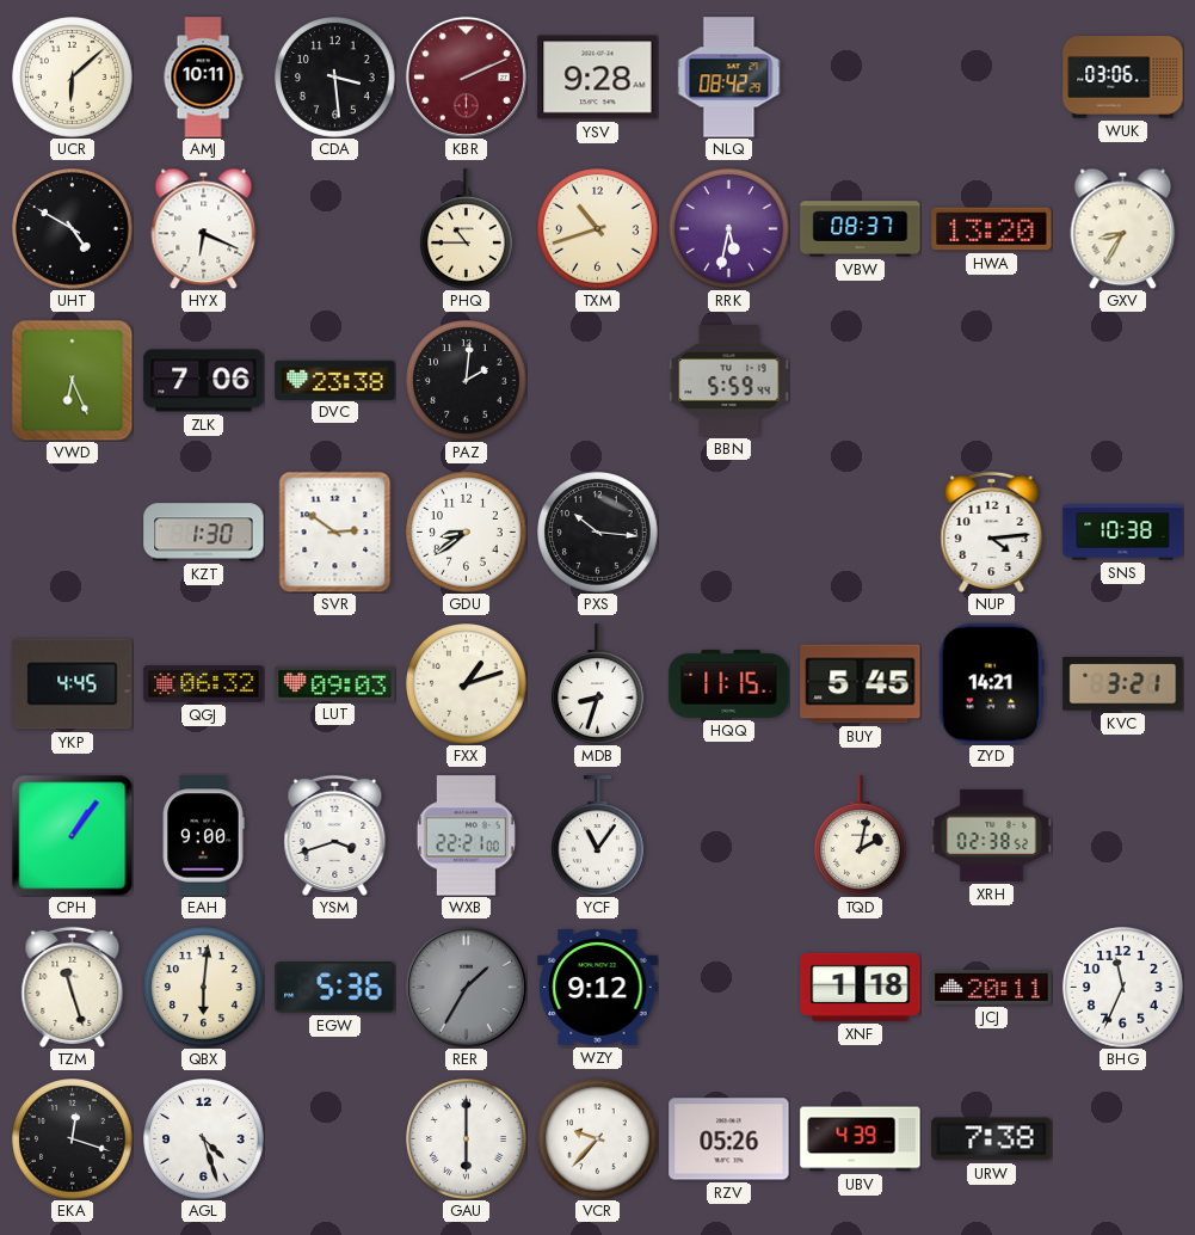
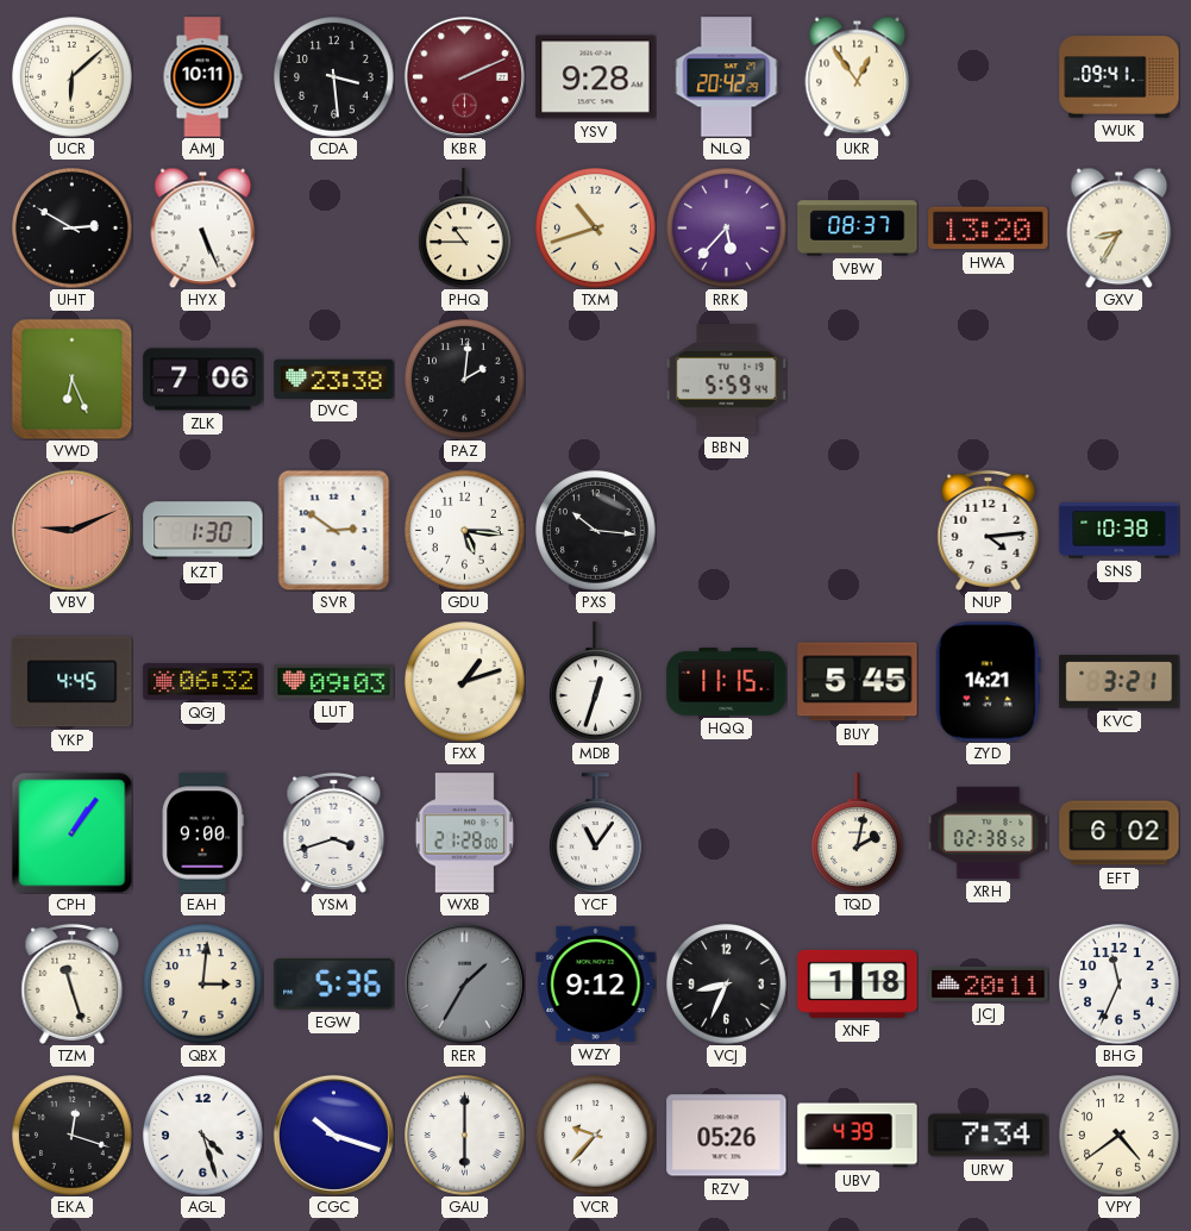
NLQ: 08:42 -> 20:42
UKR: none -> 12:54
WUK: 03:06 -> 09:41
UHT: 4:50 -> 2:50
HYX: 6:19 -> 5:26
RRK: 5:32 -> 5:37
VBV: none -> 9:11
GDU: 8:39 -> 5:16
MDB: 8:33 -> 12:33
WXB: 22:21 -> 21:28
EFT: none -> 6:02
QBX: 6:01 -> 3:01
VCJ: none -> 8:34
CGC: none -> 10:18
URW: 7:38 -> 7:34
VPY: none -> 4:39
